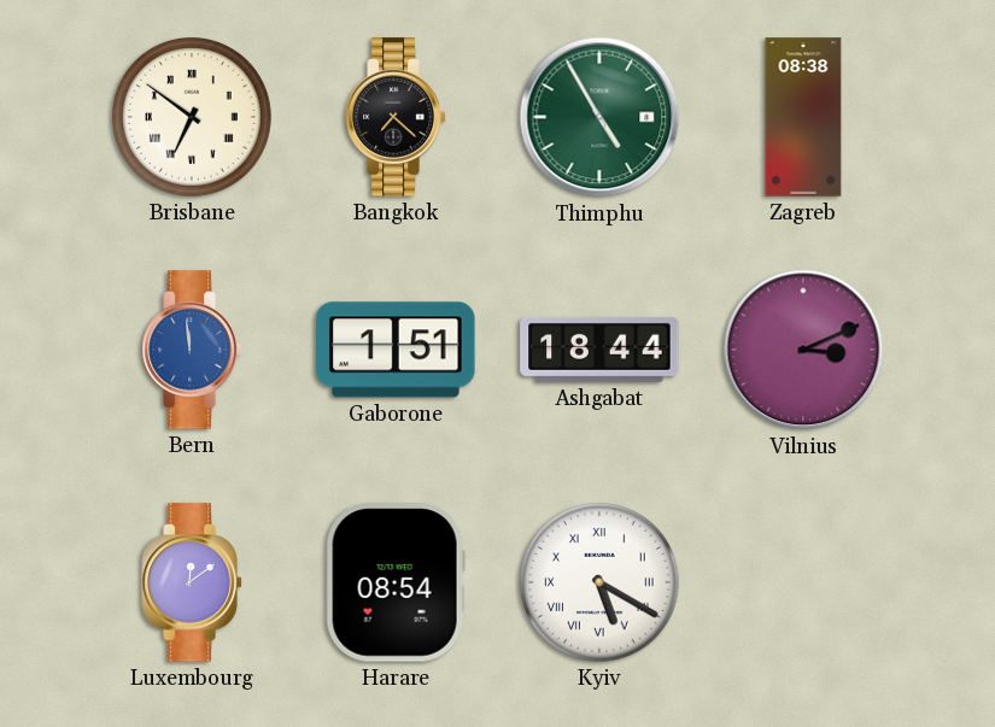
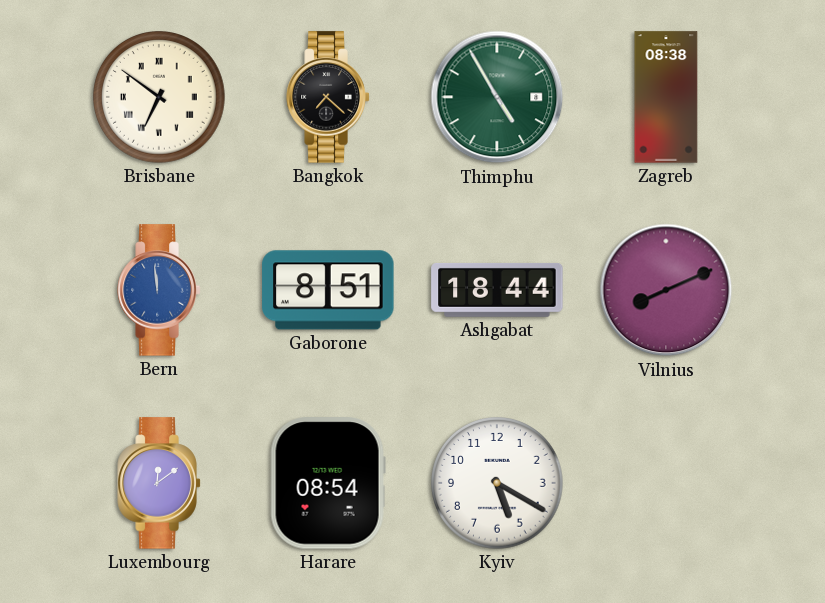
Gaborone: 1:51 -> 8:51
Vilnius: 3:11 -> 8:11
Kyiv numerals: Roman -> Arabic
